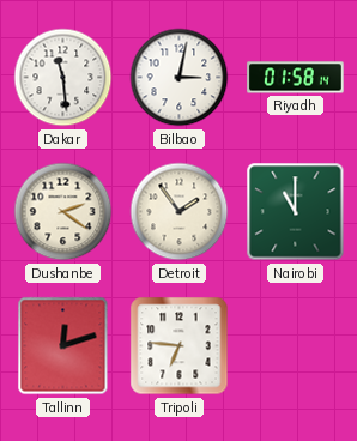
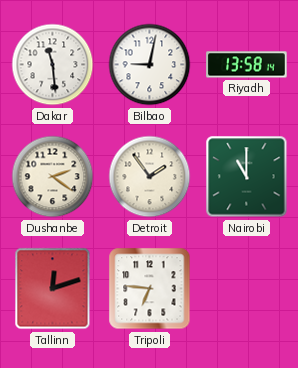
Bilbao: 3:02 -> 9:02
Riyadh: 01:58 -> 13:58
